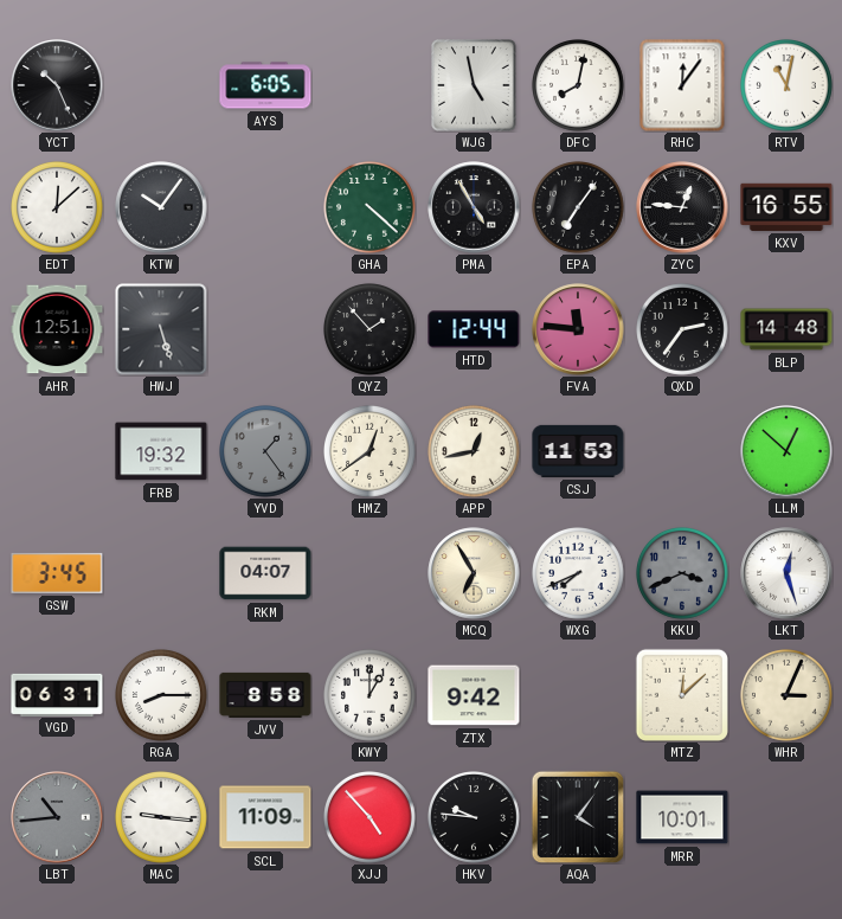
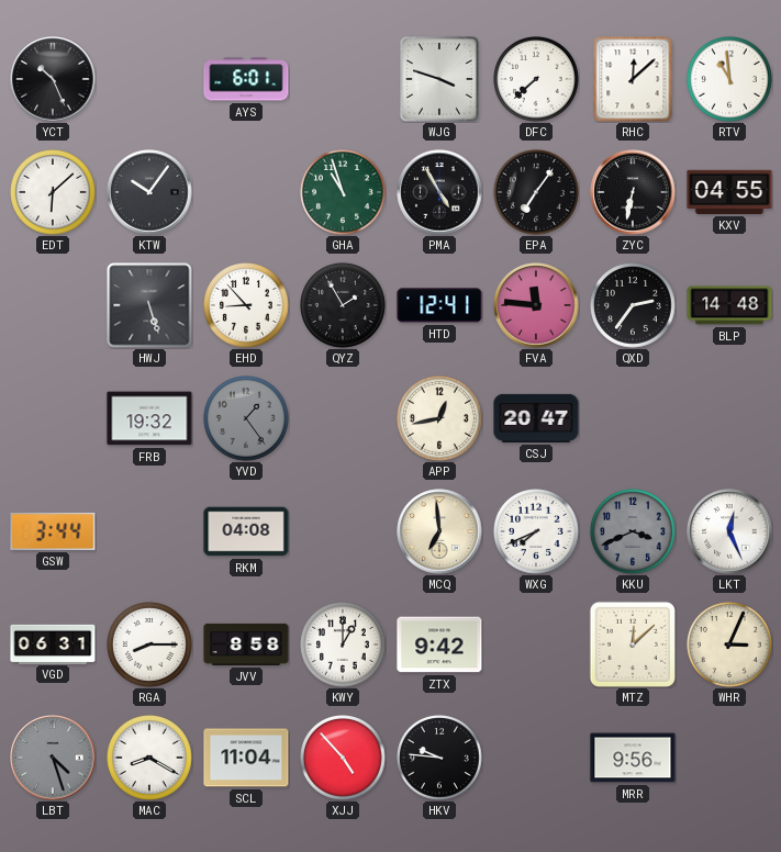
AYS: 6:05 -> 6:01
WJG: 4:58 -> 3:48
DFC: 8:02 -> 7:38
RHC: 12:06 -> 12:08
RTV: 11:02 -> 10:59
EDT: 12:08 -> 6:08
GHA: 4:22 -> 10:57
ZYC: 12:46 -> 6:32
KXV: 16:55 -> 04:55
AHR: 12:51 -> none
EHD: none -> 8:53
QYZ: 1:53 -> 1:55
HTD: 12:44 -> 12:41
HMZ: 12:39 -> none
CSJ: 11:53 -> 20:47
LLM: 12:52 -> none
GSW: 3:45 -> 3:44
RKM: 04:07 -> 04:08
MCQ: 6:55 -> 6:59
LKT: 12:27 -> 12:26
LBT: 10:44 -> 4:27
MAC: 9:16 -> 8:20
SCL: 11:09 -> 11:04
AQA: 4:06 -> none
MRR: 10:01 -> 9:56
